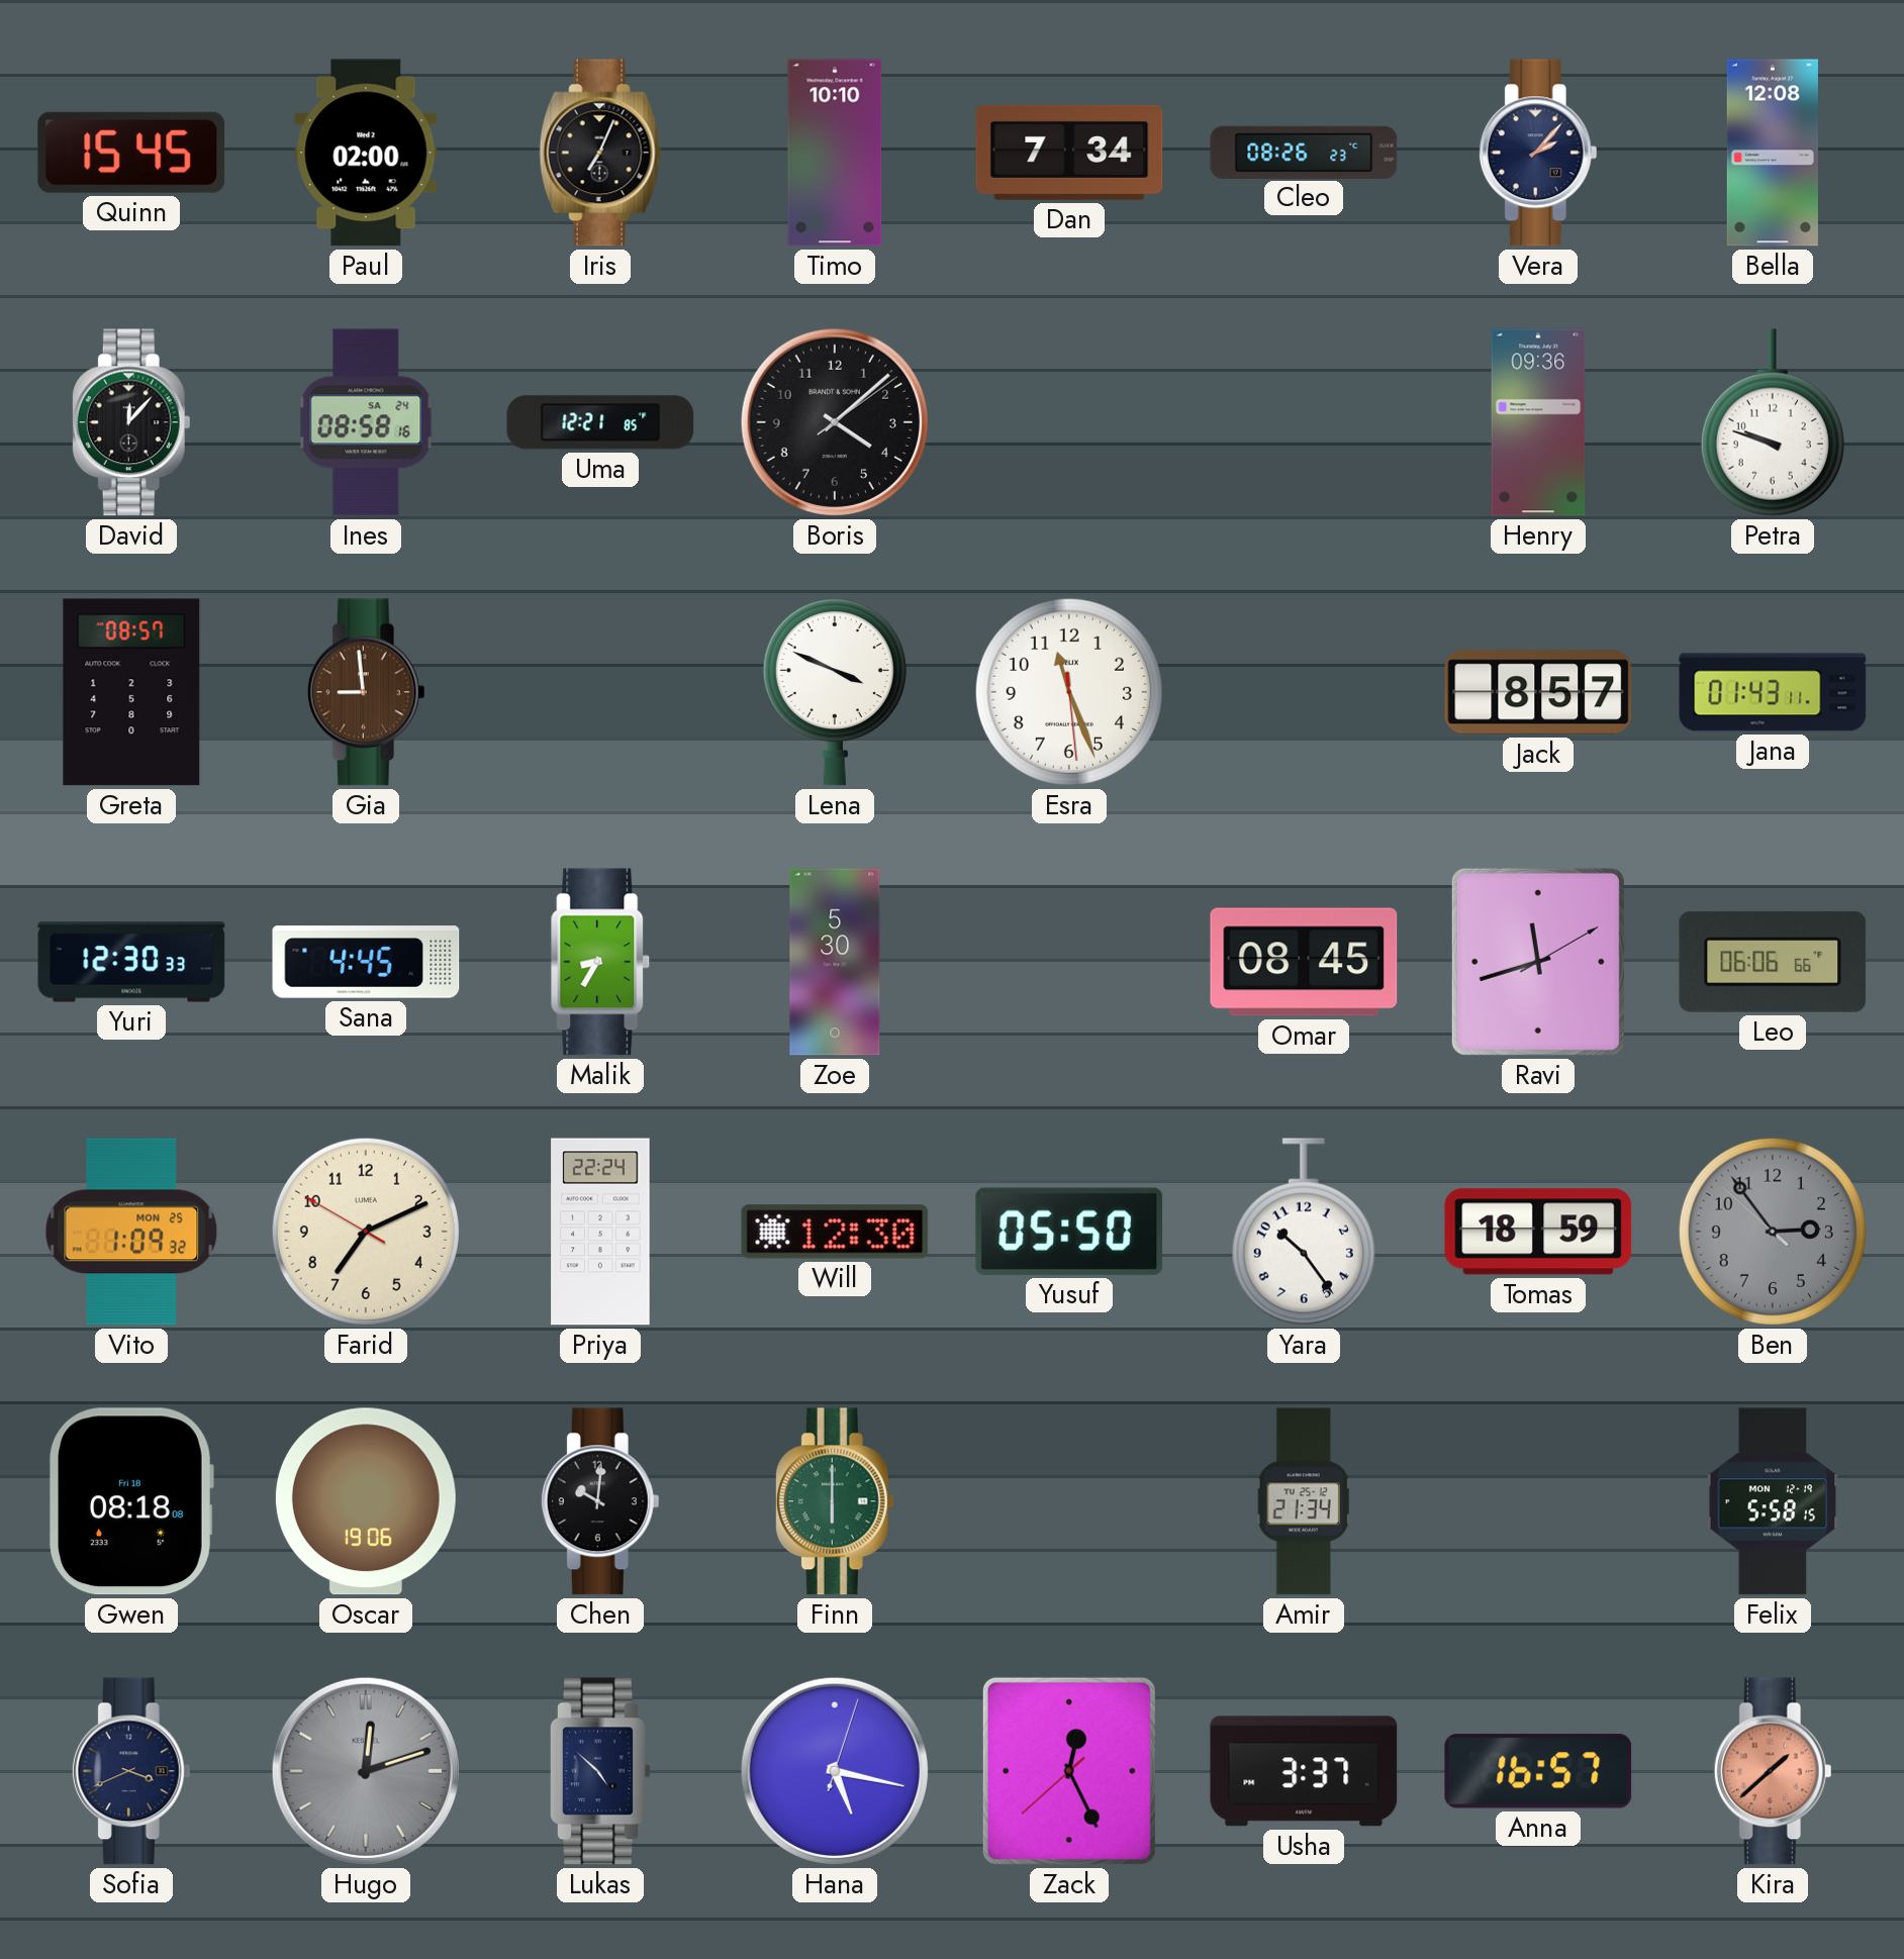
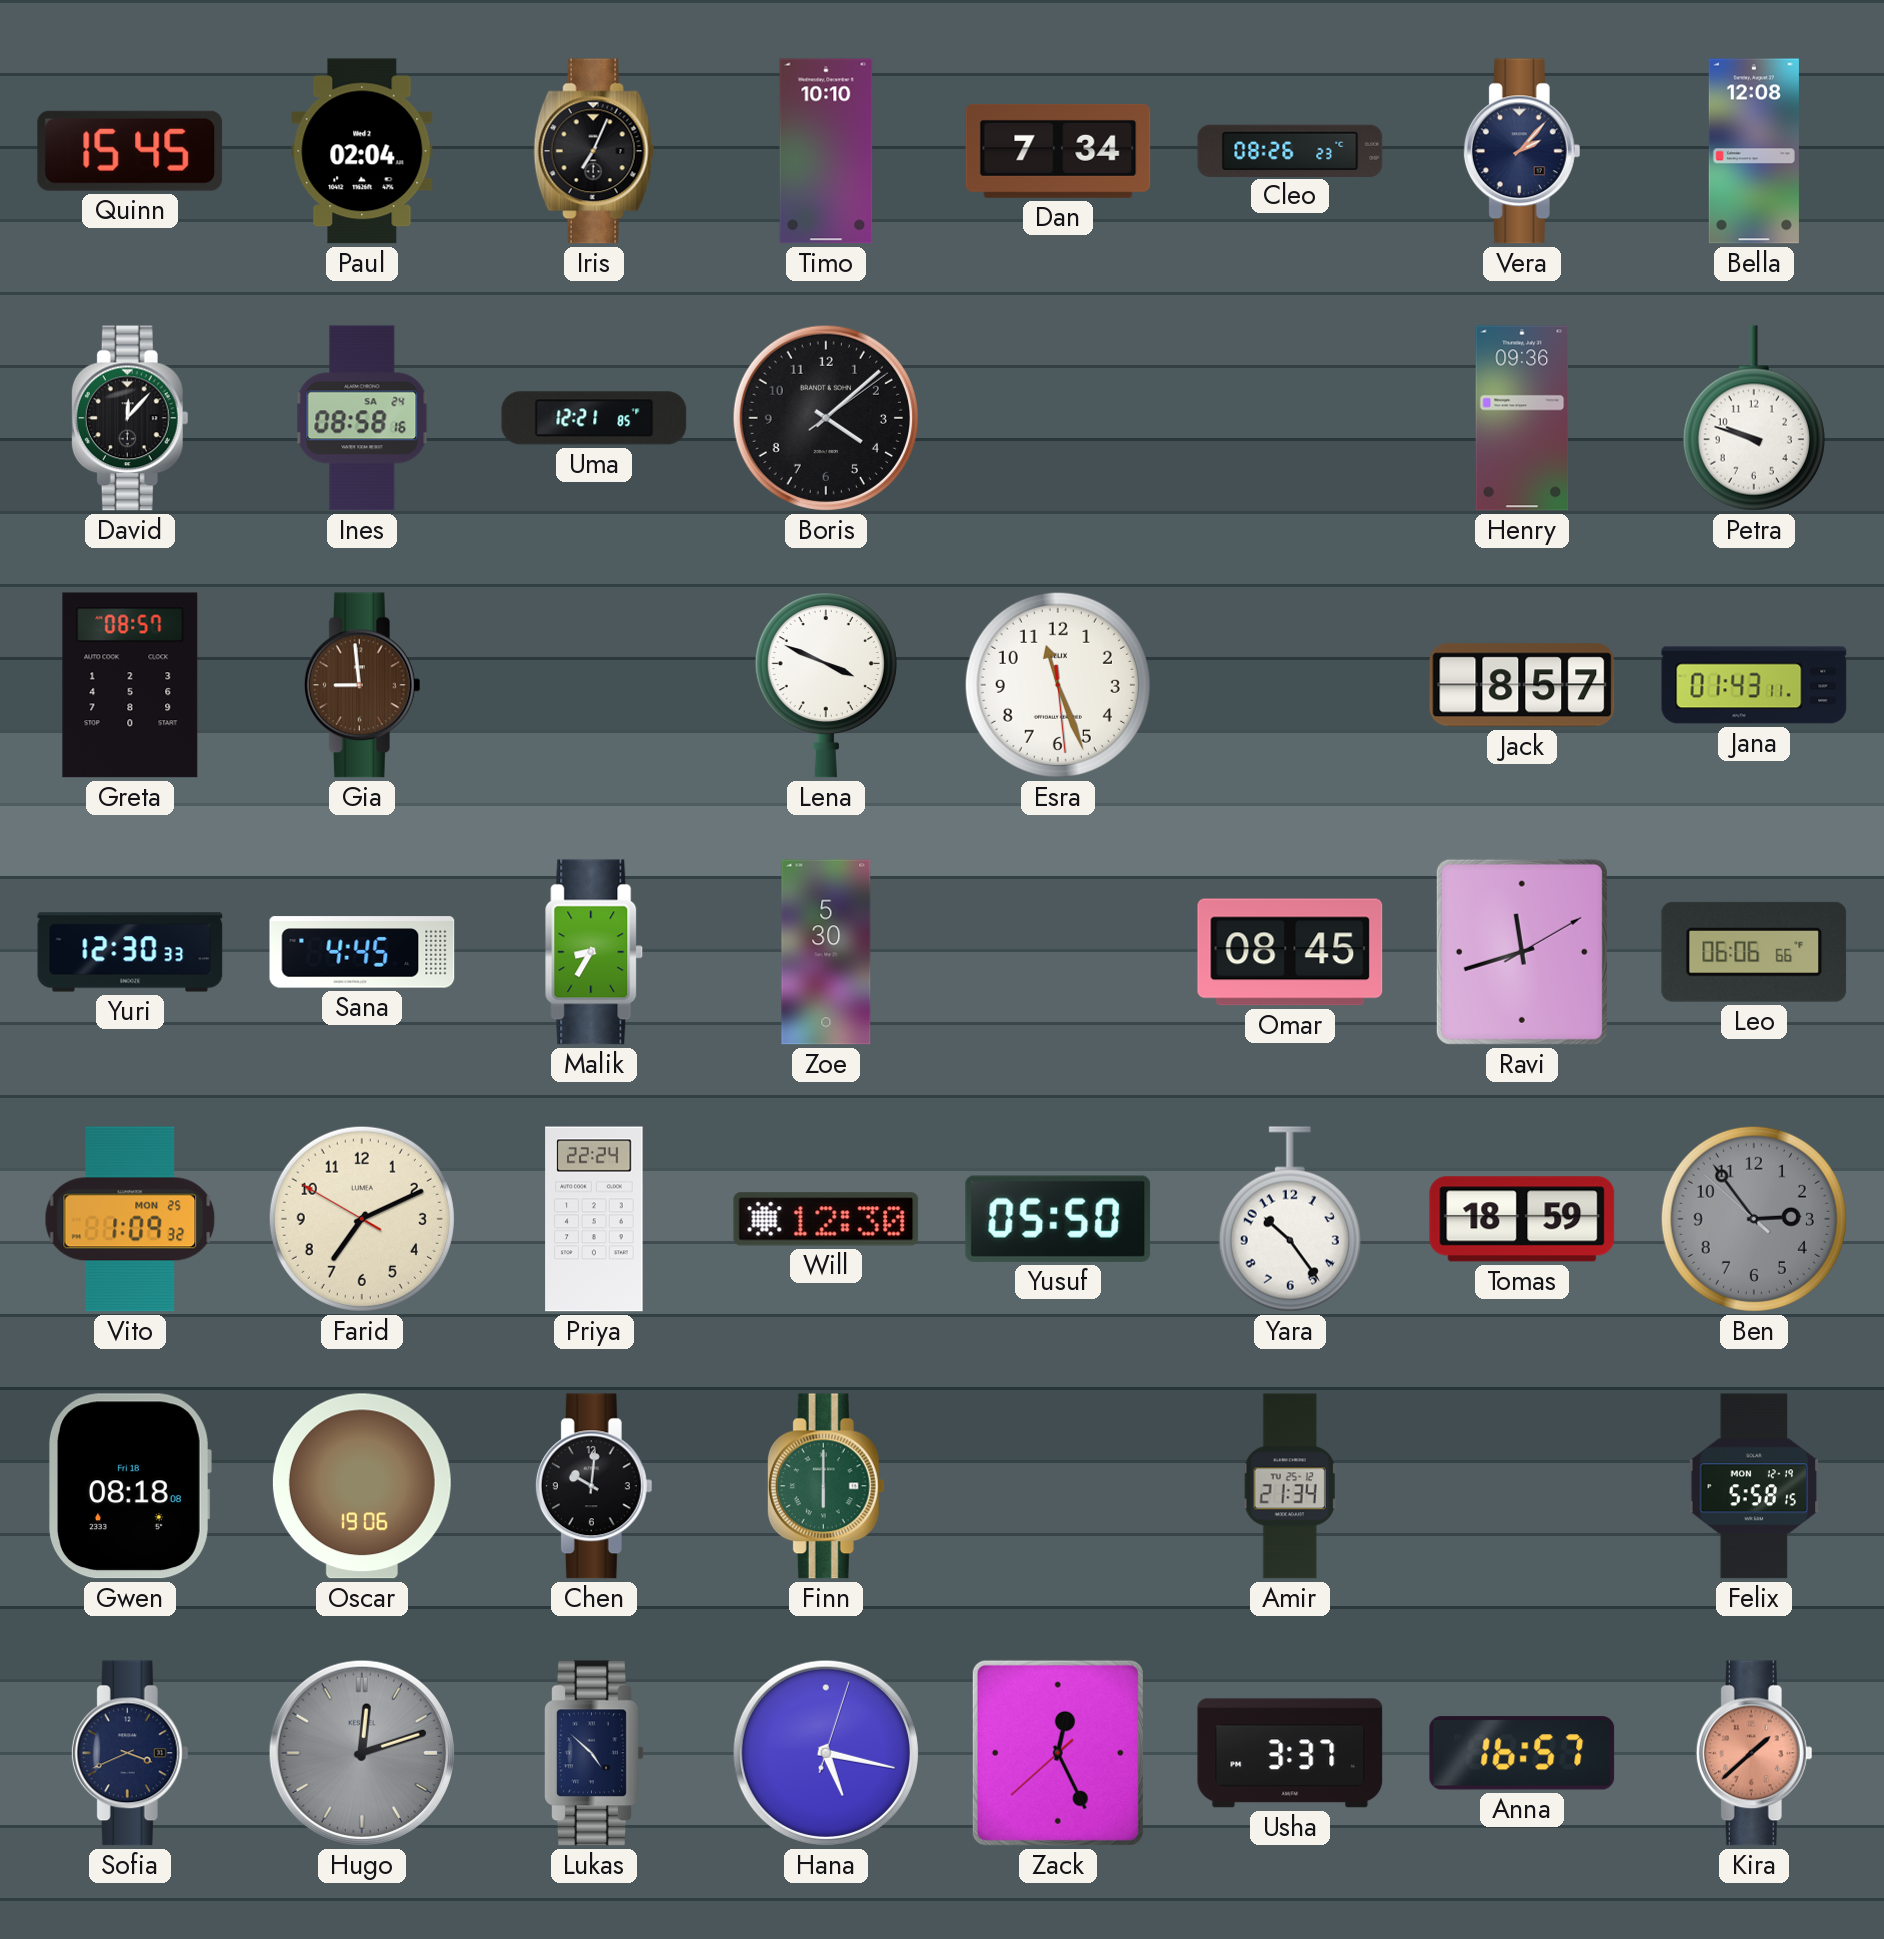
Paul: 02:00 -> 02:04
